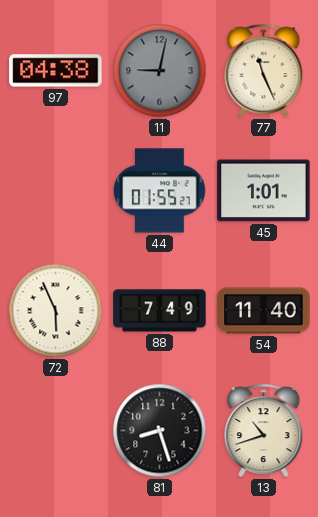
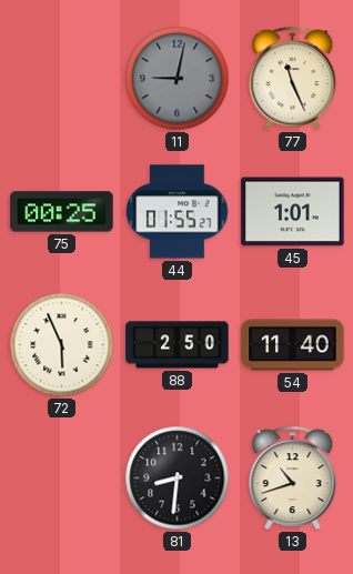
97: 04:38 -> none
75: none -> 00:25
88: 7:49 -> 2:50
81: 8:27 -> 8:31
